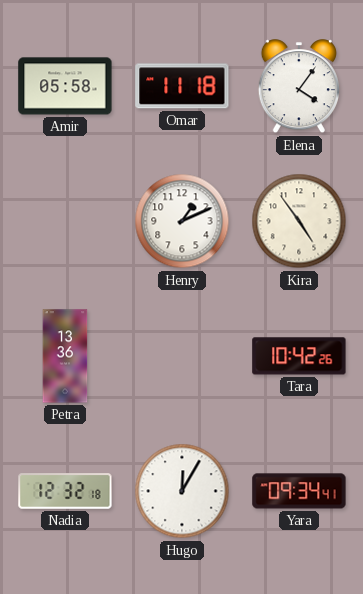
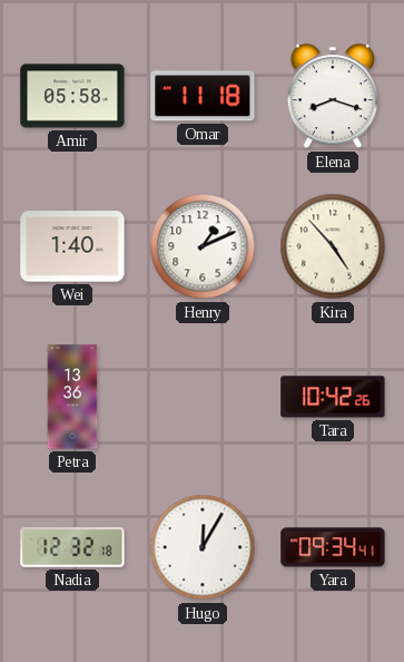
Elena: 4:06 -> 8:18
Wei: none -> 1:40
Kira: 4:54 -> 4:53
